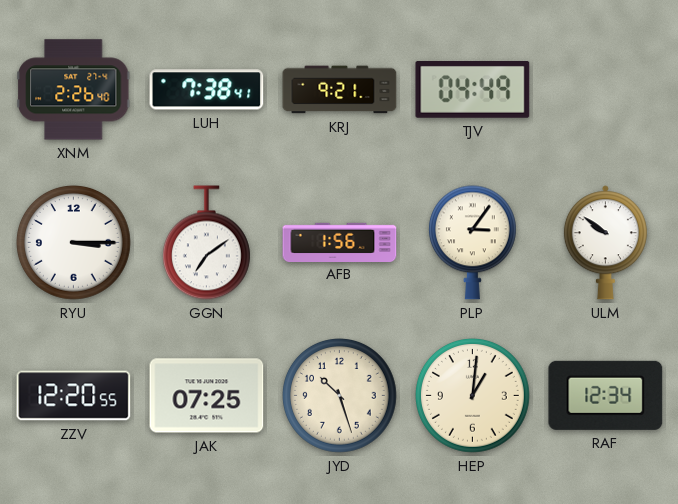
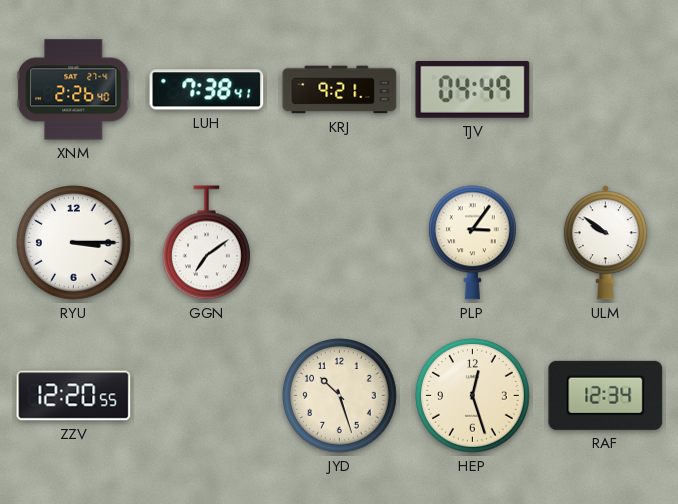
AFB: 1:56 -> none
JAK: 07:25 -> none
HEP: 1:01 -> 12:27
